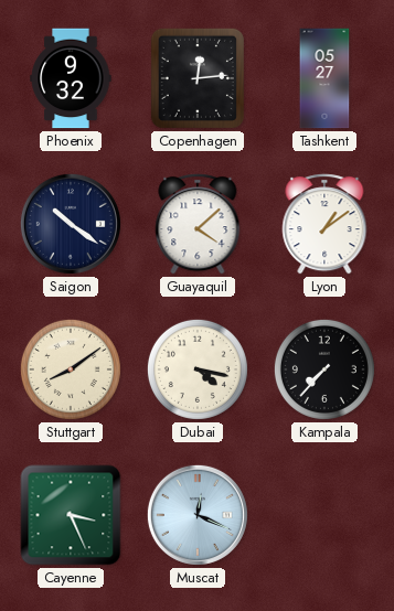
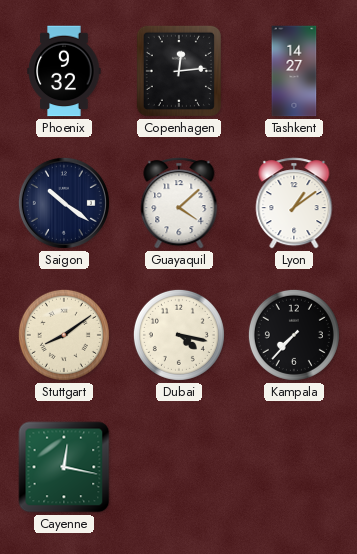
Tashkent: 05:27 -> 14:27
Cayenne: 3:26 -> 12:17
Muscat: 12:19 -> none
